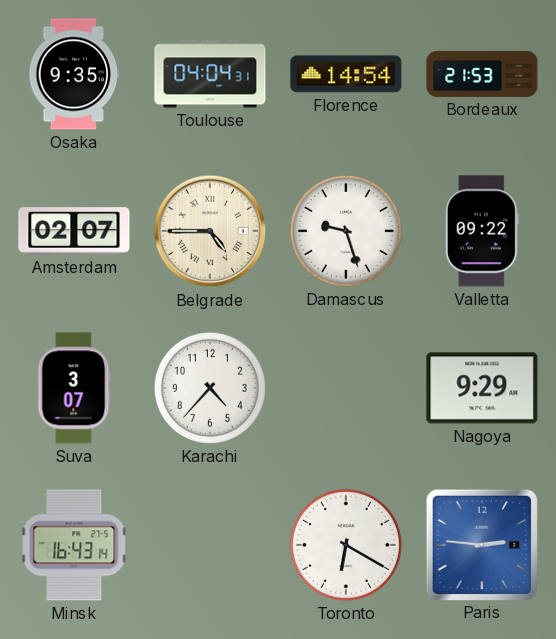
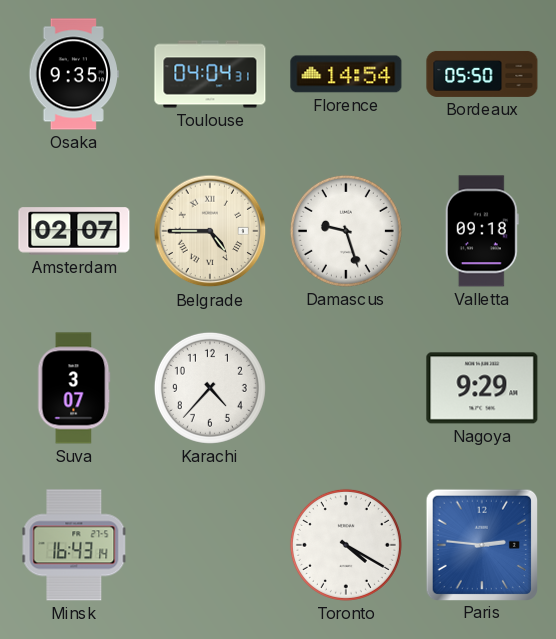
Bordeaux: 21:53 -> 05:50
Valletta: 09:22 -> 09:18
Toronto: 6:20 -> 4:20
